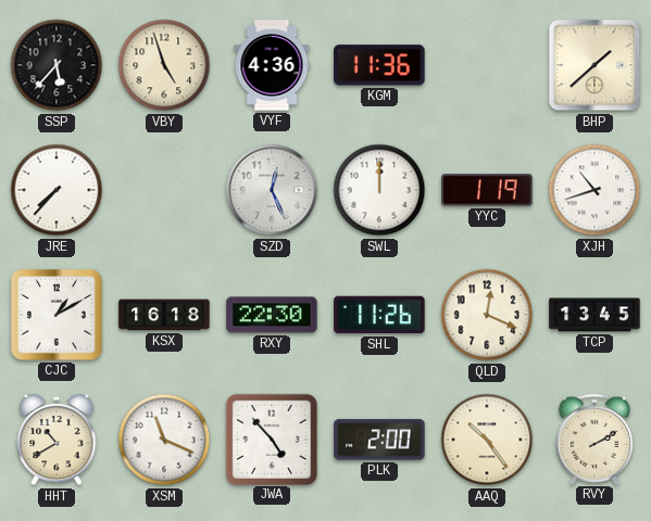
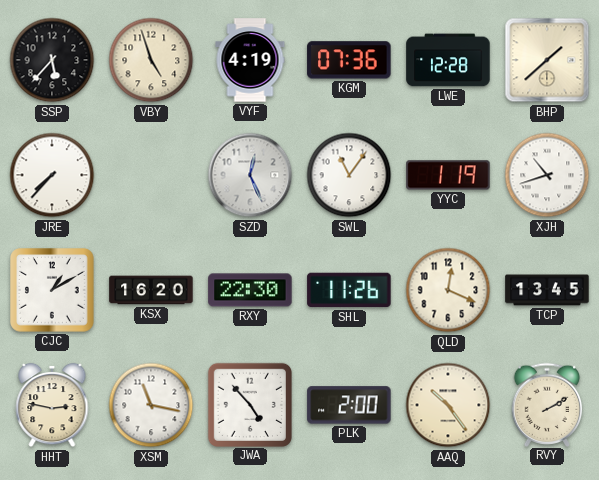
VYF: 4:36 -> 4:19
KGM: 11:36 -> 07:36
LWE: none -> 12:28
SWL: 12:00 -> 11:06
KSX: 16:18 -> 16:20
HHT: 10:40 -> 2:47
XSM: 11:19 -> 11:17
